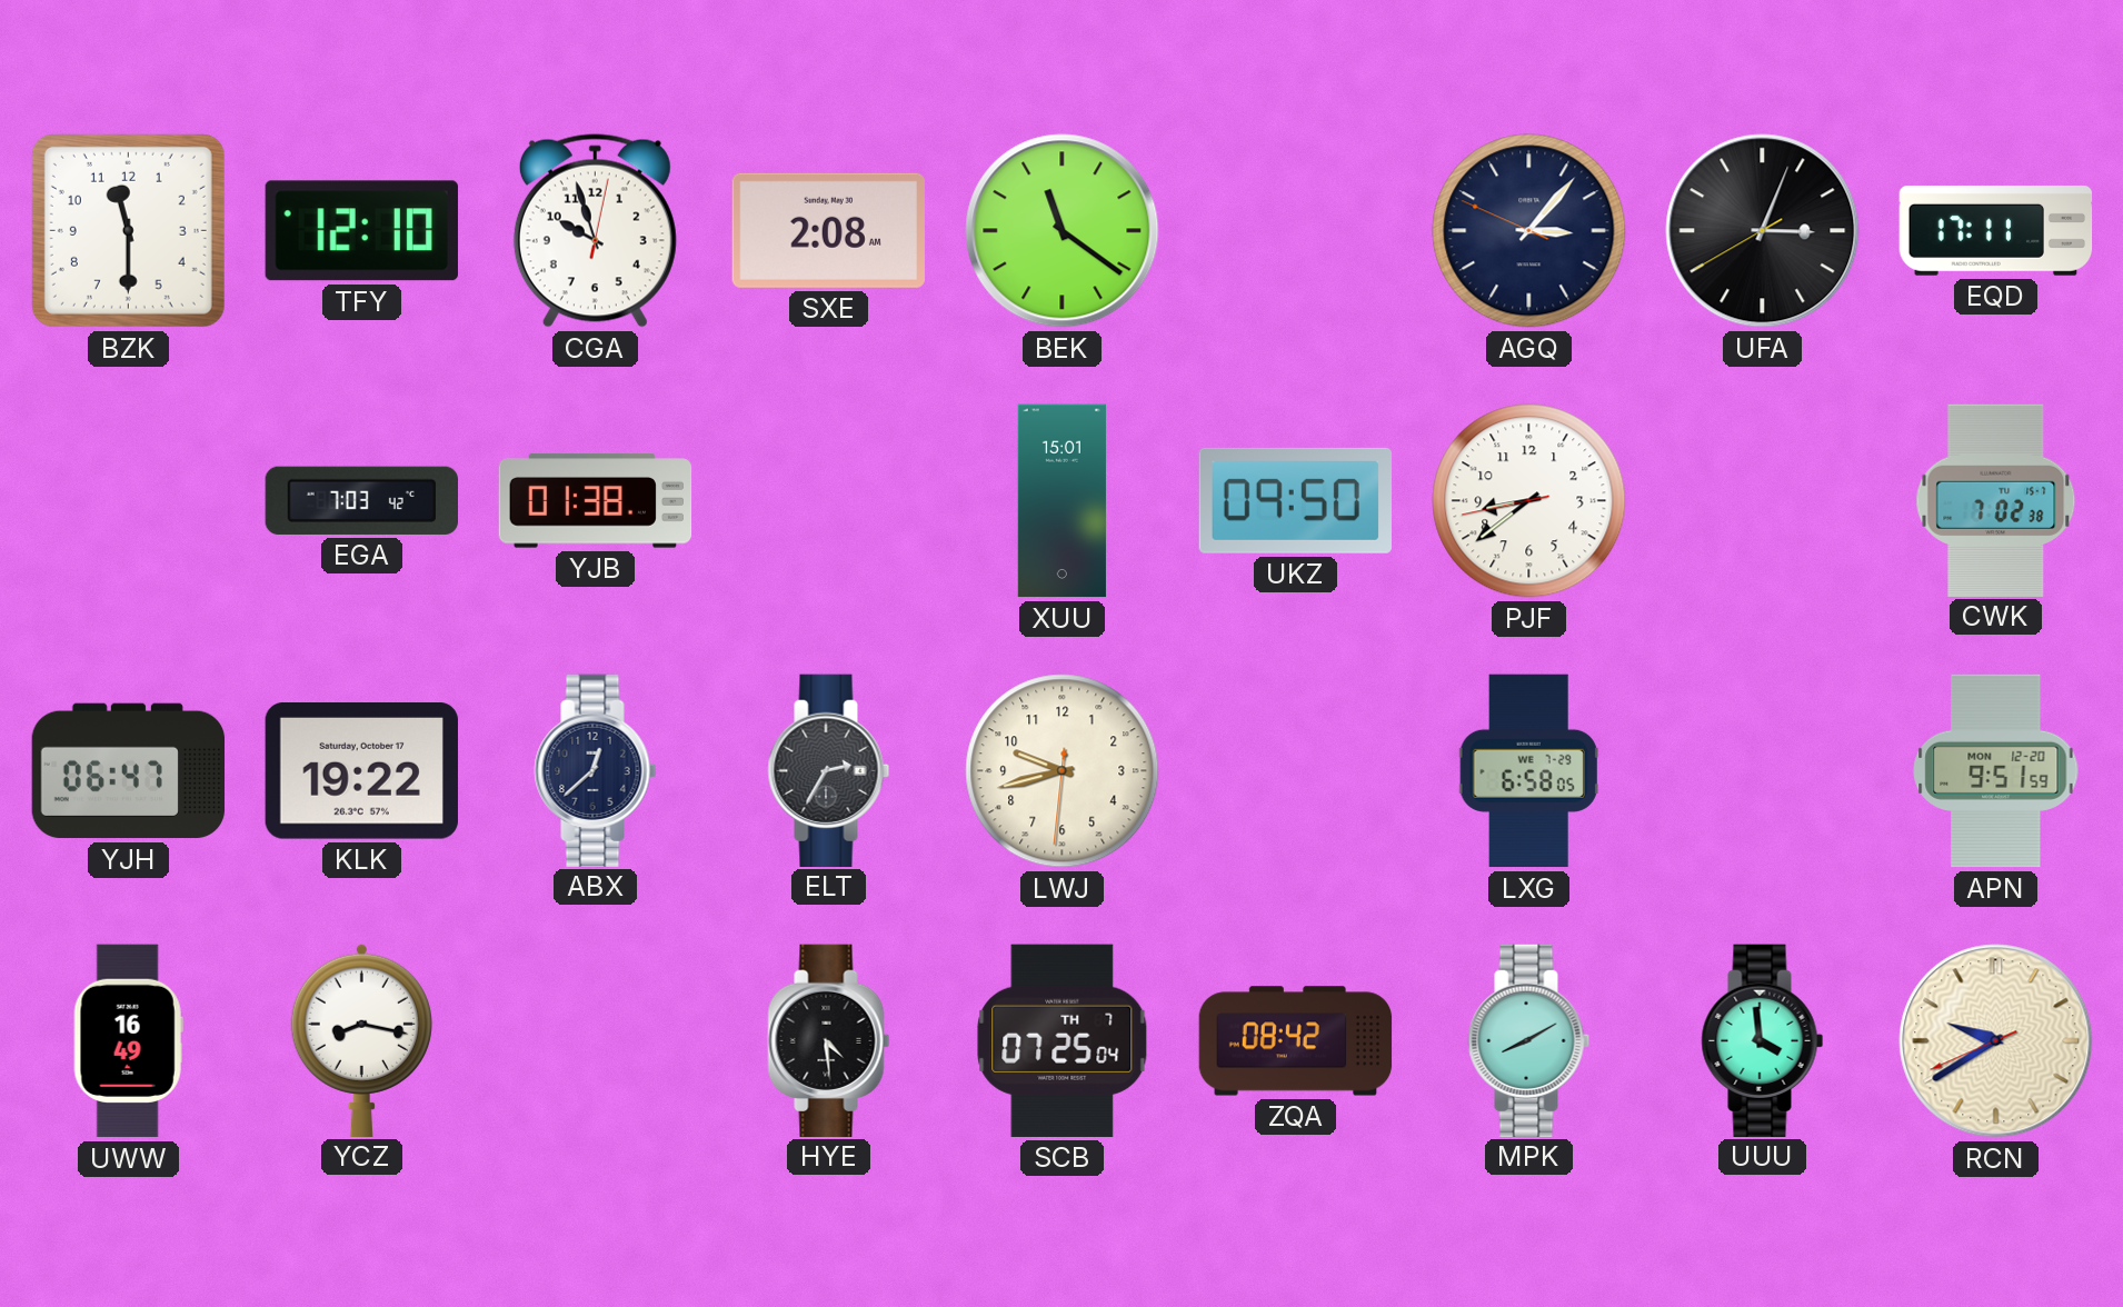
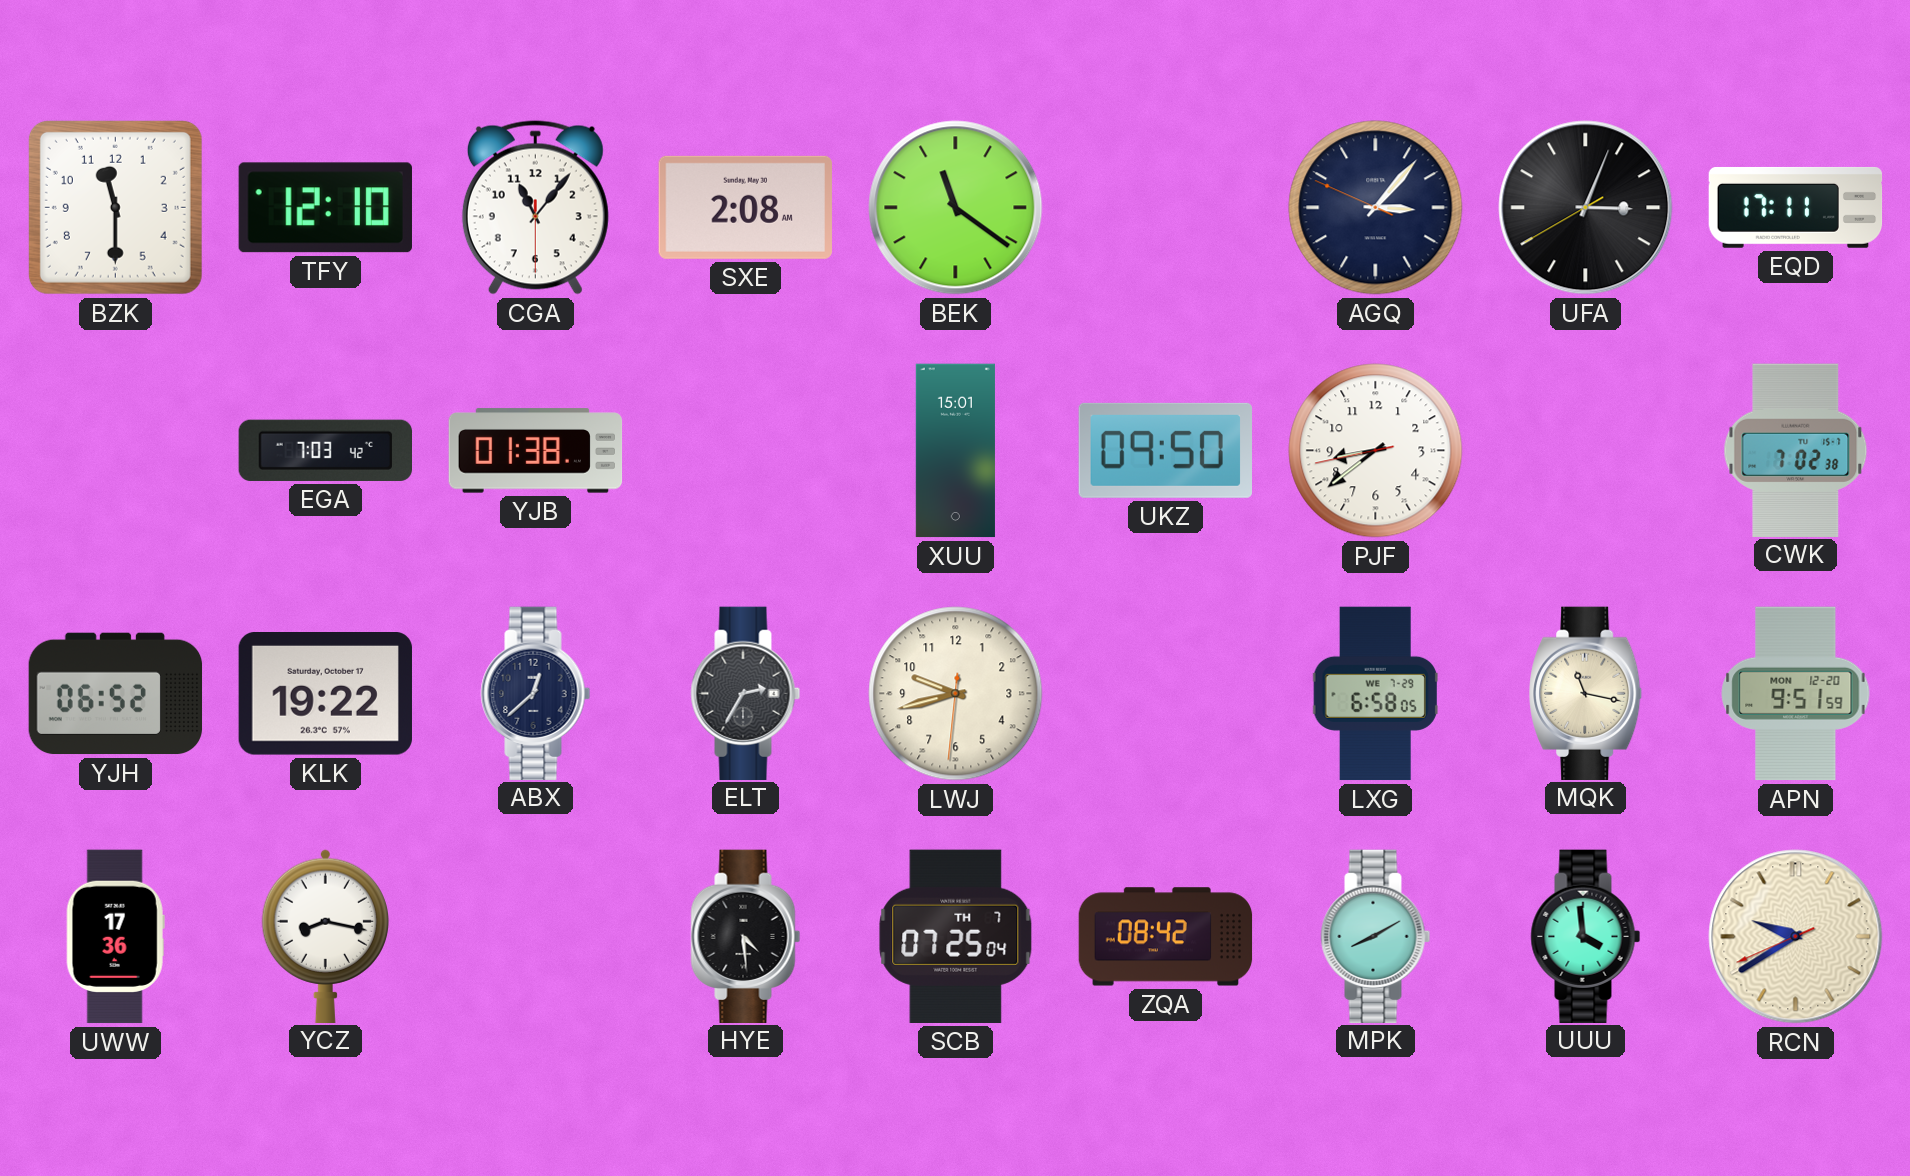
CGA: 9:57 -> 11:06
YJH: 06:47 -> 06:52
MQK: none -> 11:17
UWW: 16:49 -> 17:36
